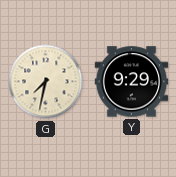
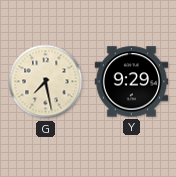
G: 7:32 -> 7:28
